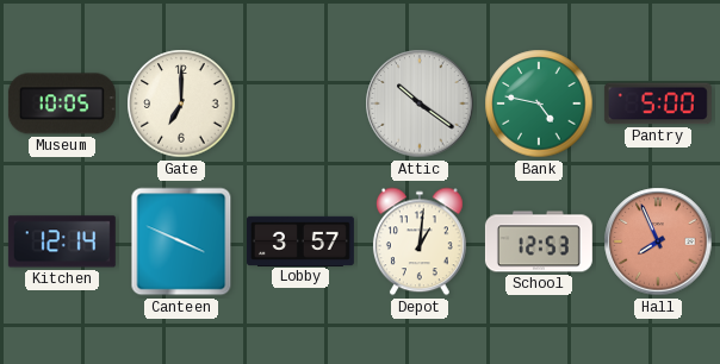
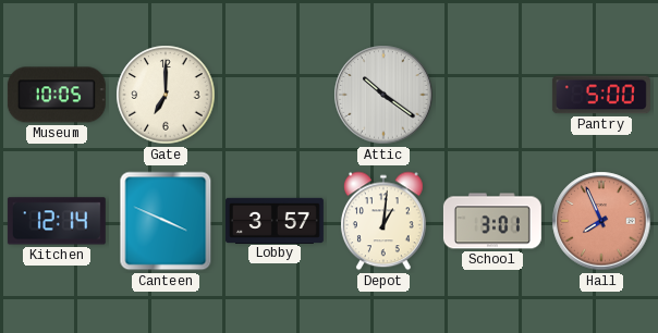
Bank: 4:47 -> none
School: 12:53 -> 3:01
